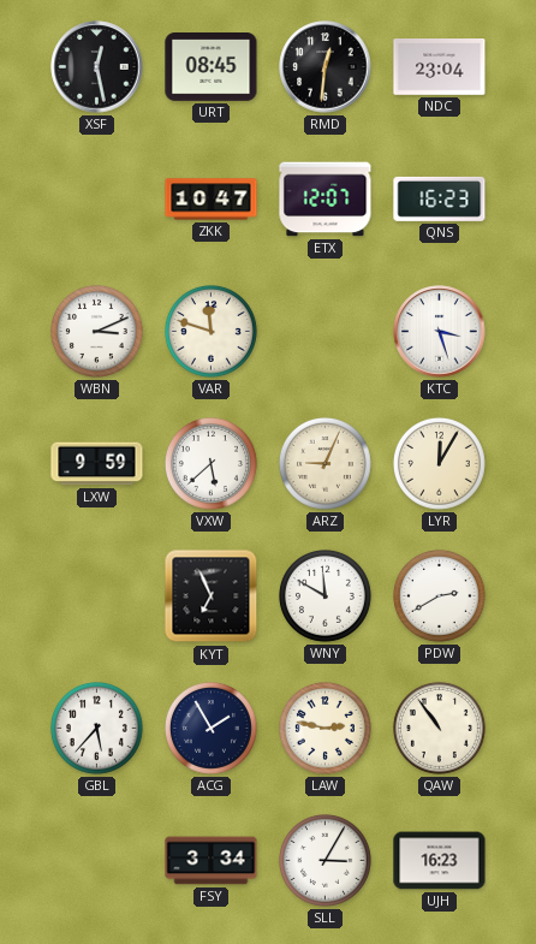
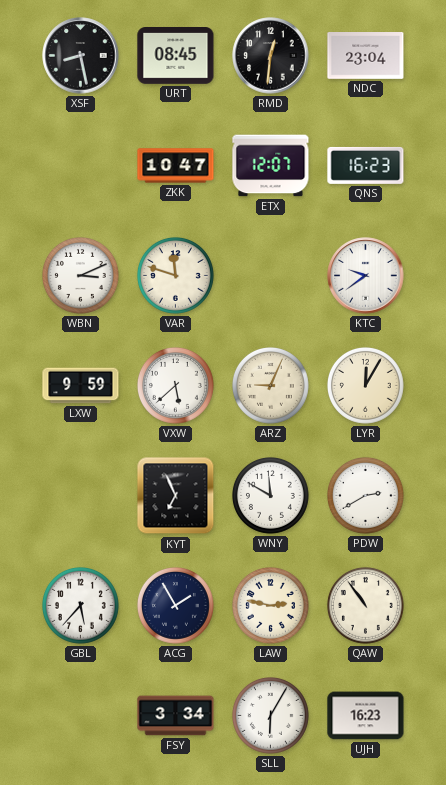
XSF: 12:28 -> 8:28
KTC: 3:27 -> 9:39
SLL: 3:05 -> 6:05
